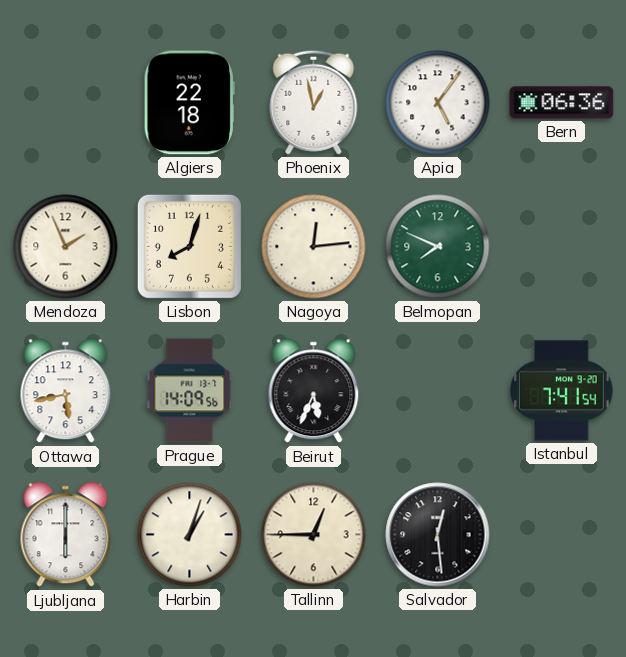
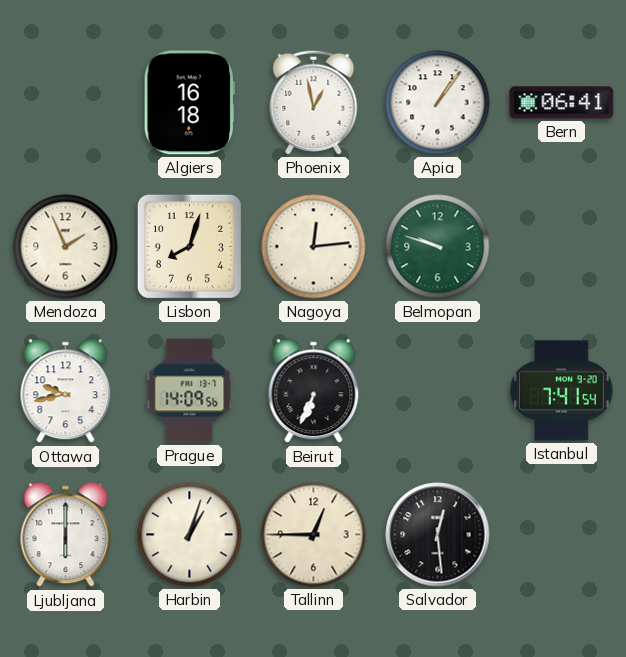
Algiers: 22:18 -> 16:18
Apia: 5:06 -> 1:06
Bern: 06:36 -> 06:41
Belmopan: 7:49 -> 9:48
Ottawa: 5:43 -> 9:43
Beirut: 5:34 -> 6:34
